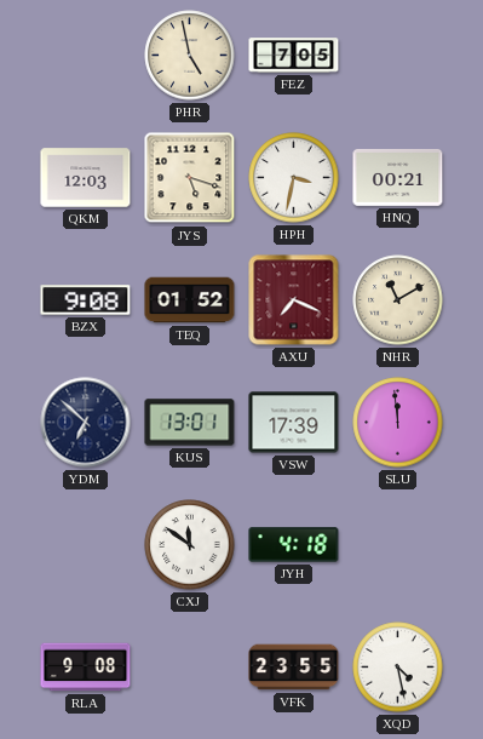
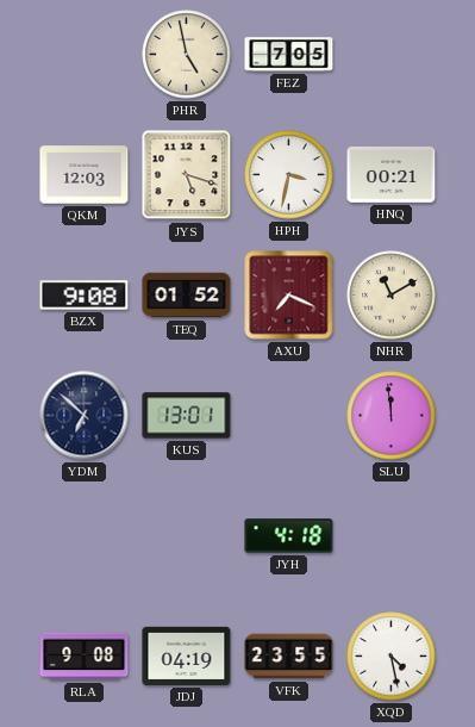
VSW: 17:39 -> none
CXJ: 11:51 -> none
JDJ: none -> 04:19
